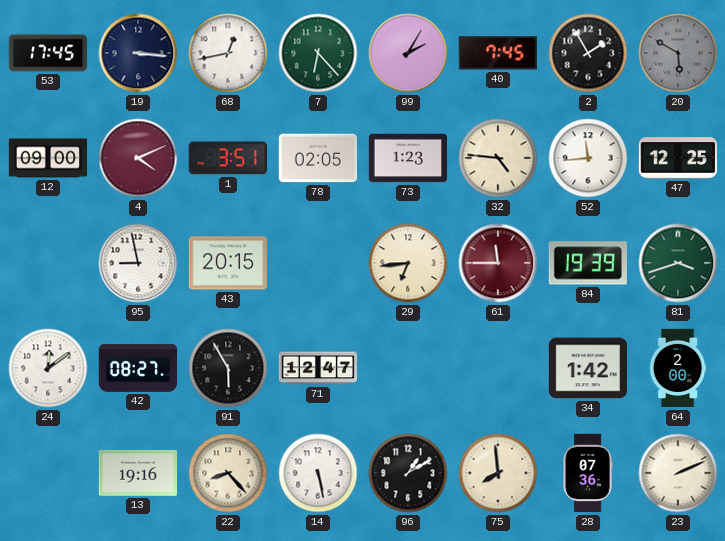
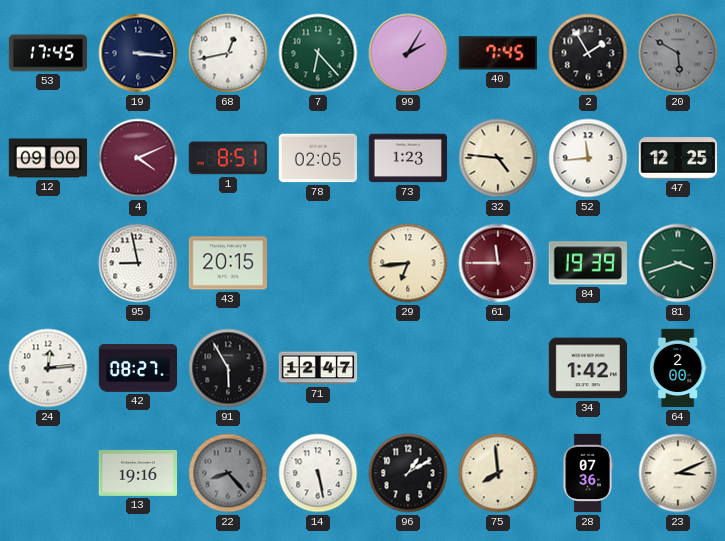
1: 3:51 -> 8:51
24: 12:09 -> 12:14
22 dial: cream -> grey
23: 2:11 -> 3:11
